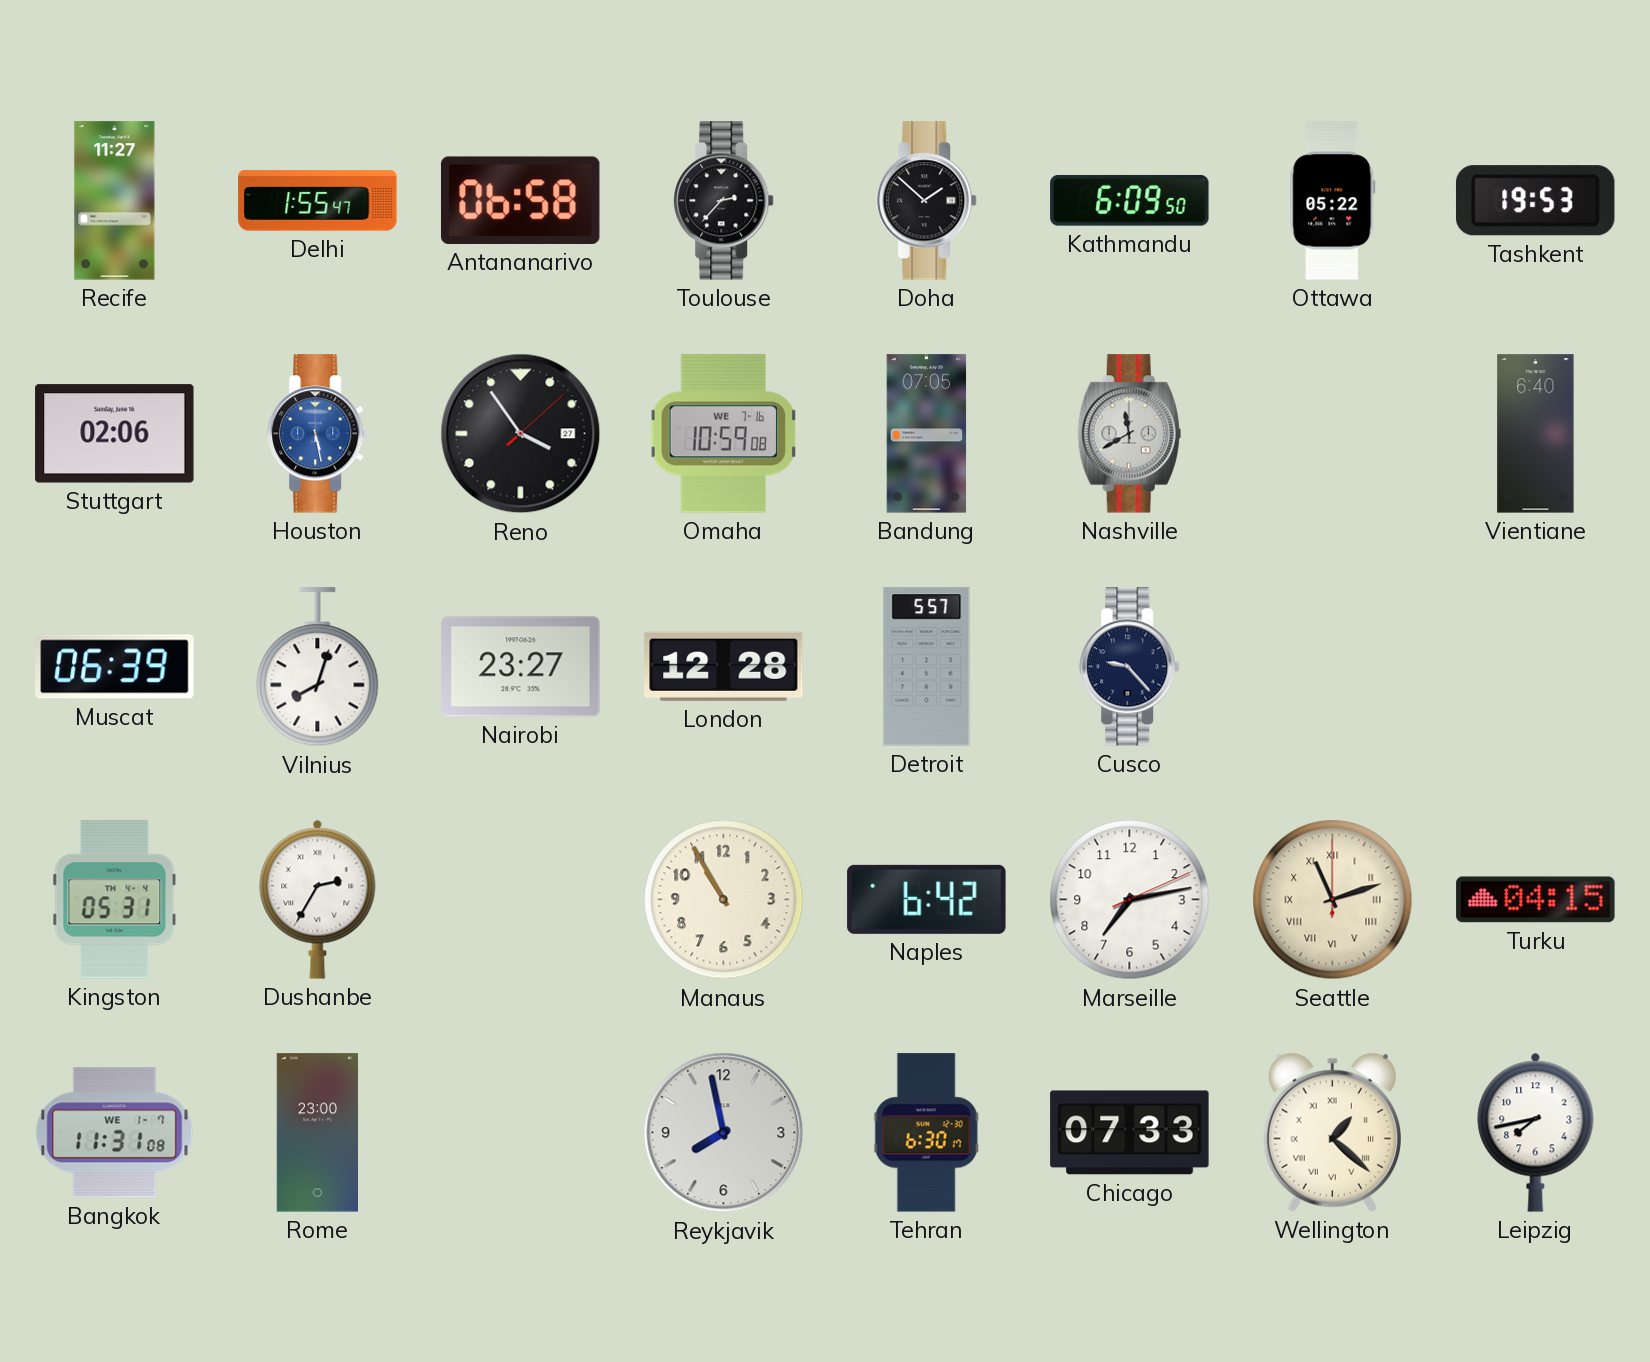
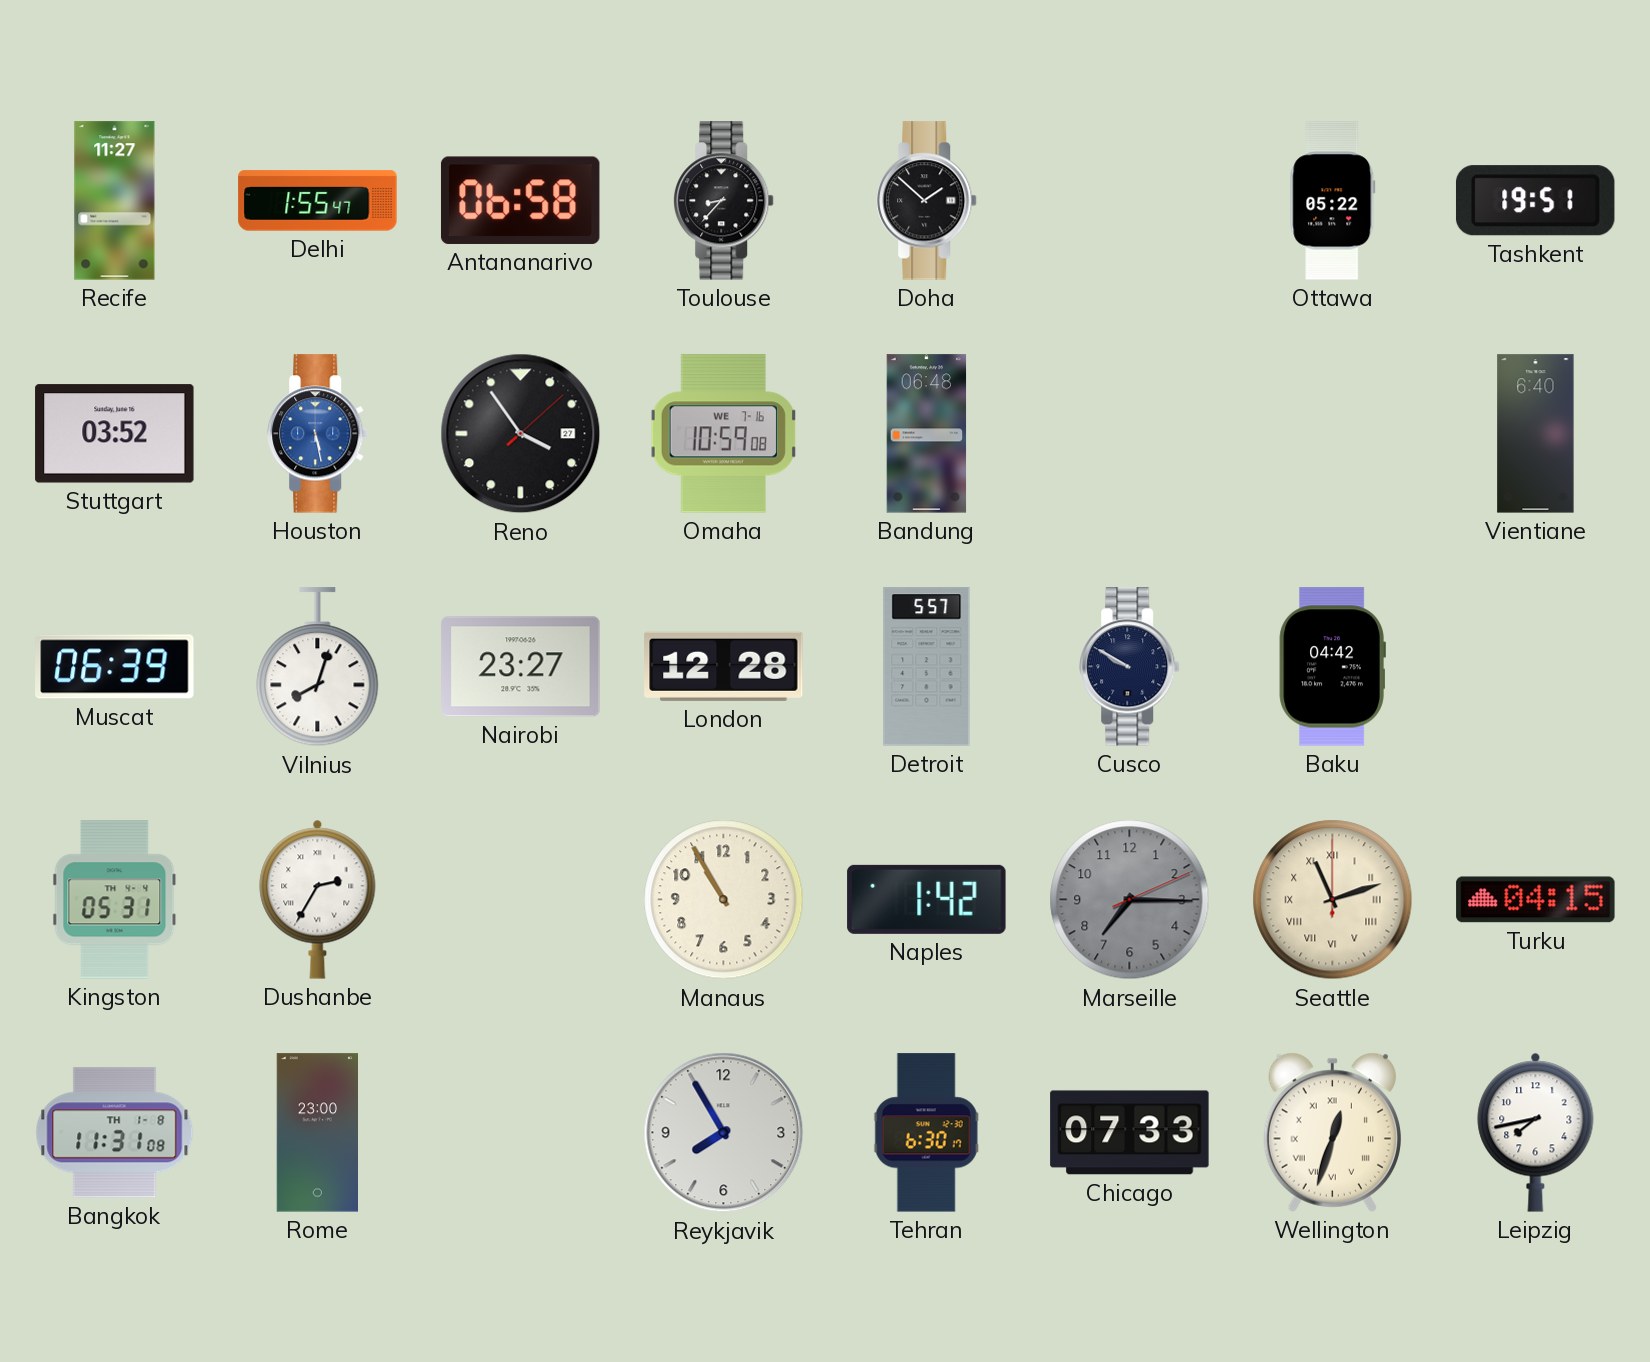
Toulouse: 2:37 -> 8:37
Kathmandu: 6:09 -> none
Tashkent: 19:53 -> 19:51
Stuttgart: 02:06 -> 03:52
Bandung: 07:05 -> 06:48
Nashville: 11:40 -> none
Cusco: 9:23 -> 9:50
Baku: none -> 04:42
Naples: 6:42 -> 1:42
Marseille: 7:13 -> 7:15
Marseille dial: white -> grey
Bangkok date: WE 1-7 -> TH 1-8
Reykjavik: 7:58 -> 7:55
Wellington: 1:22 -> 12:33
